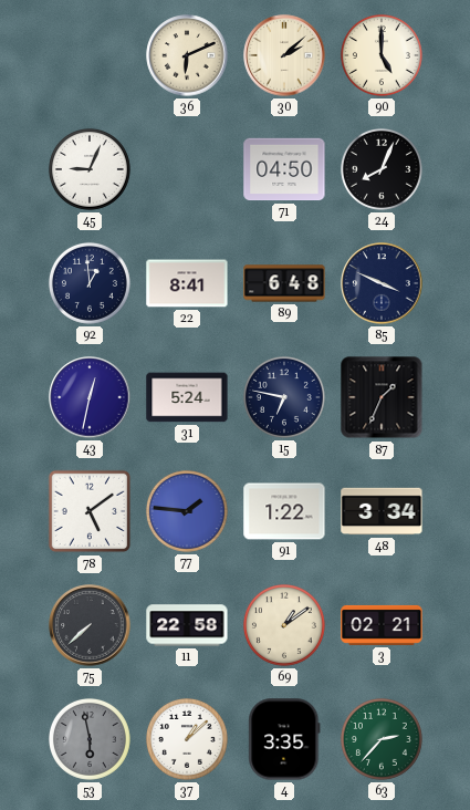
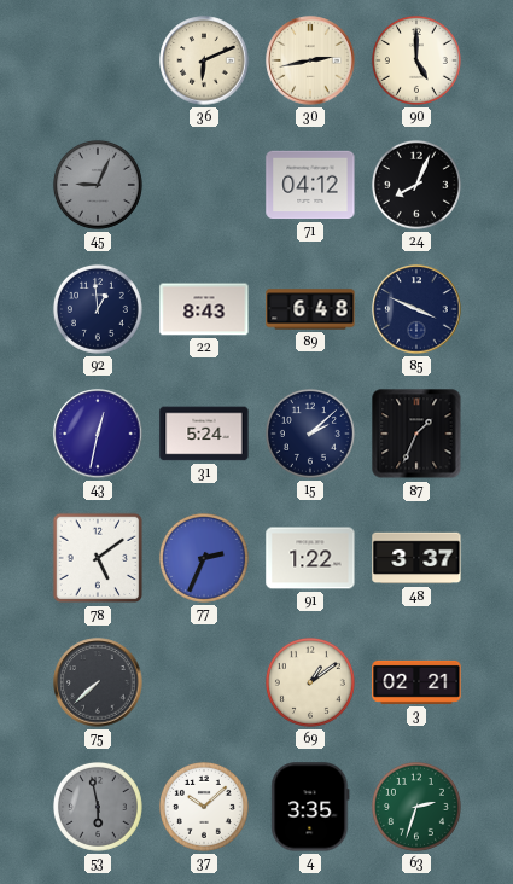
30: 2:08 -> 2:43
45 dial: white -> grey
71: 04:50 -> 04:12
22: 8:41 -> 8:43
15: 6:47 -> 2:08
77: 1:46 -> 2:34
48: 3:34 -> 3:37
11: 22:58 -> none
37: 1:08 -> 10:08
63: 2:37 -> 2:33
